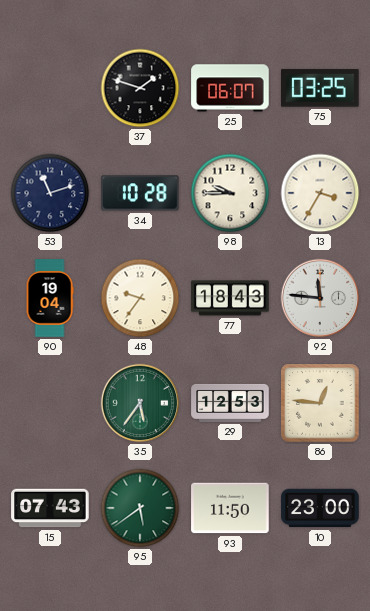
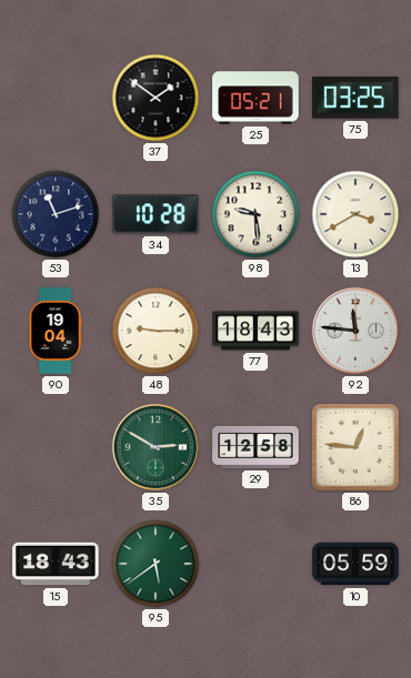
37: 1:48 -> 1:51
25: 06:07 -> 05:21
98: 9:45 -> 9:29
13: 3:35 -> 3:40
48: 9:36 -> 9:15
35: 5:36 -> 2:50
29: 12:53 -> 12:58
15: 07:43 -> 18:43
93: 11:50 -> none
10: 23:00 -> 05:59
